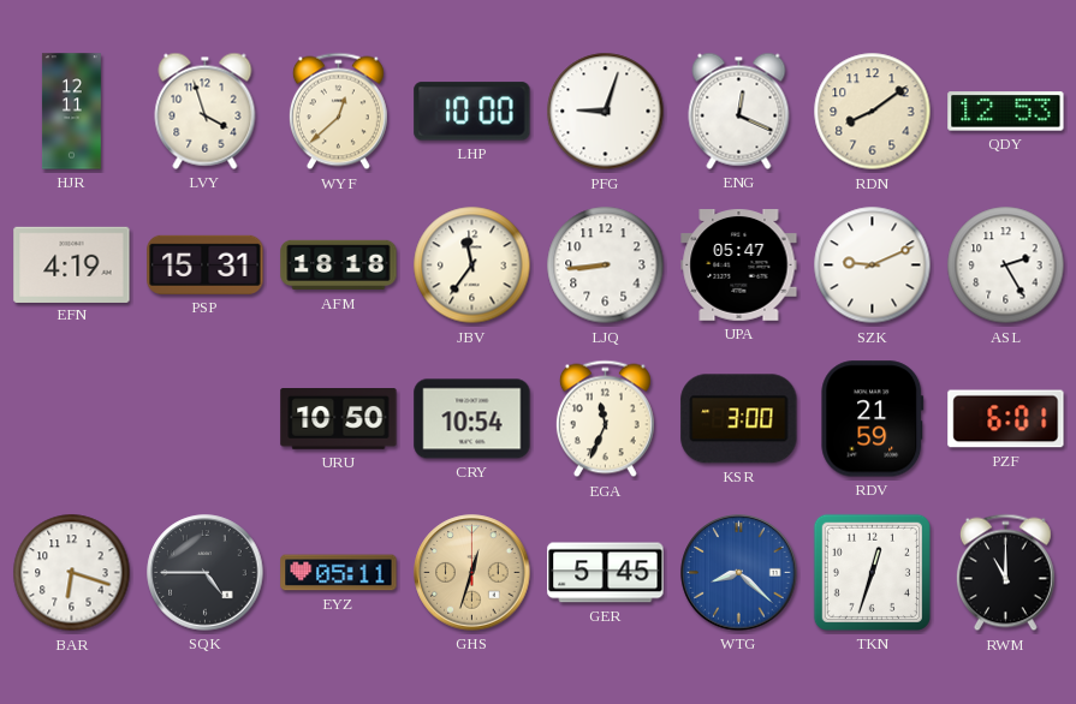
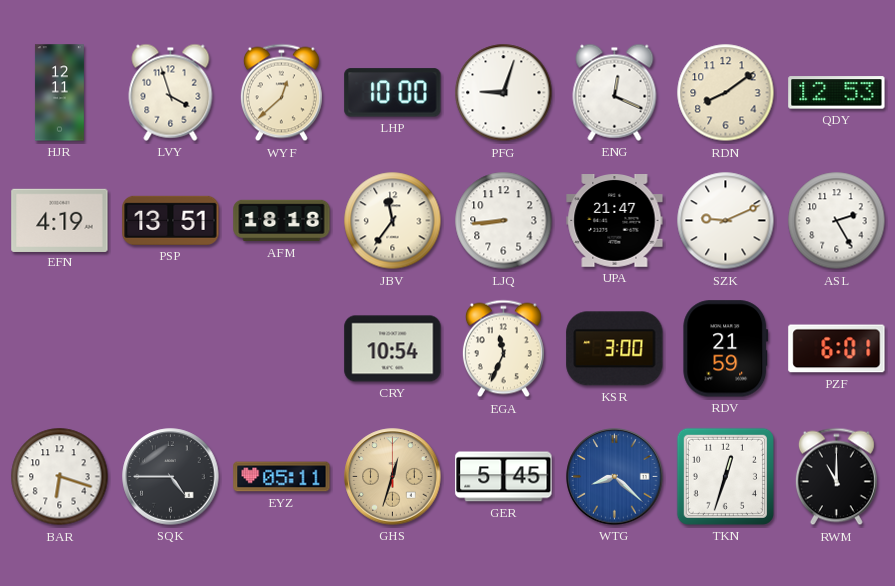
PSP: 15:31 -> 13:51
UPA: 05:47 -> 21:47
URU: 10:50 -> none
